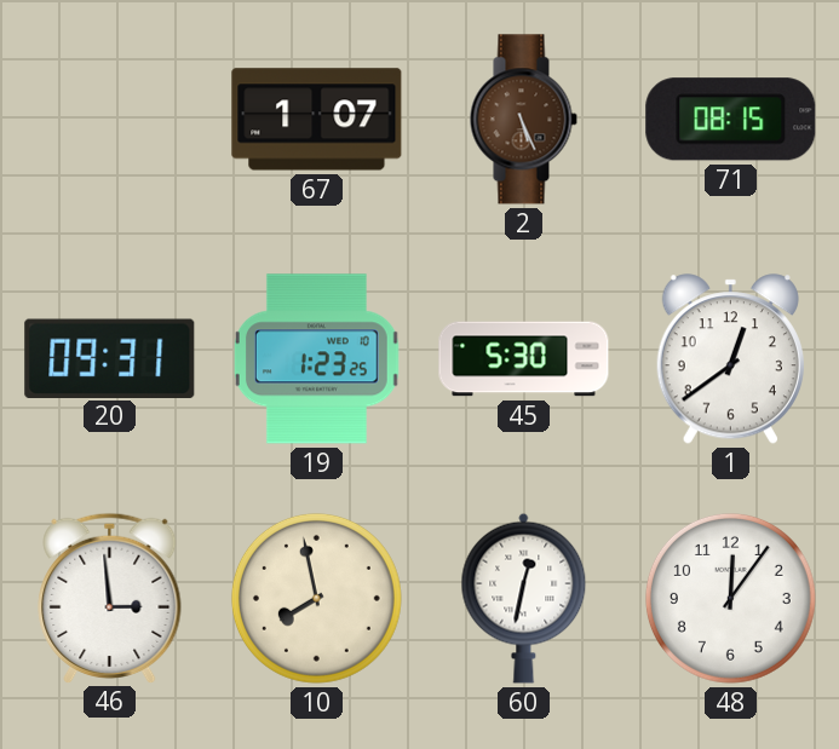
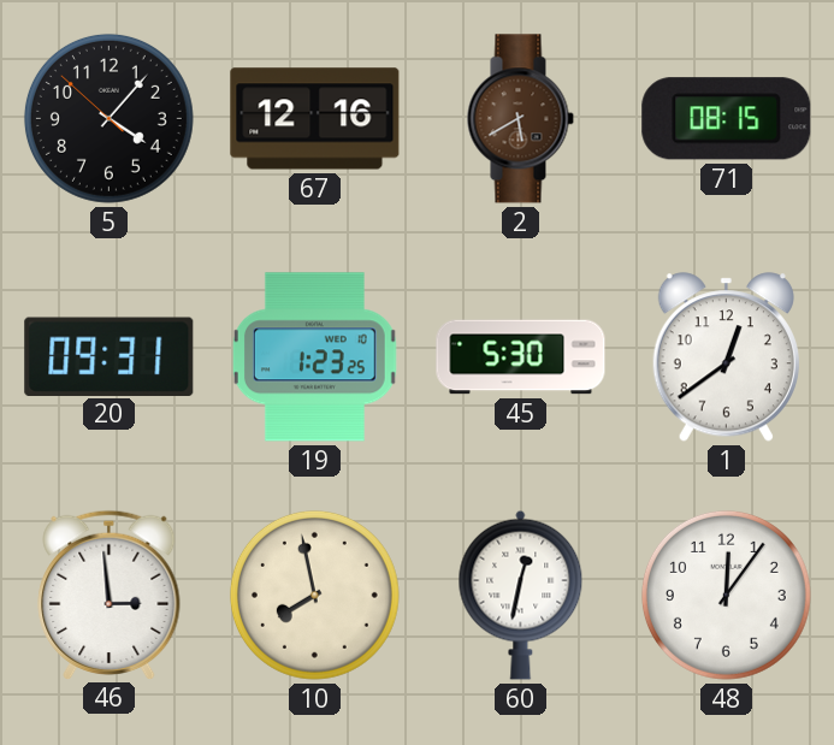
5: none -> 4:06
67: 1:07 -> 12:16
2: 5:26 -> 5:40
